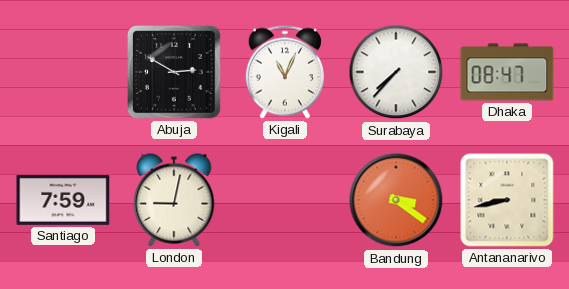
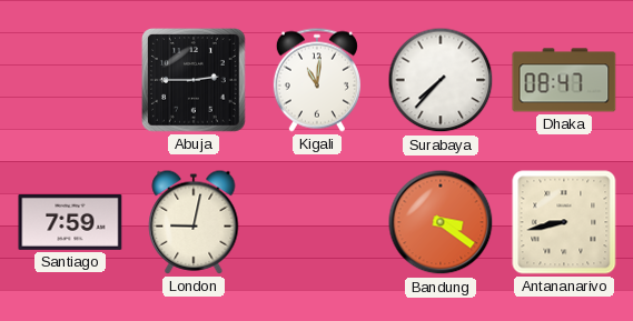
Abuja: 2:50 -> 2:45
Kigali: 11:04 -> 11:01
